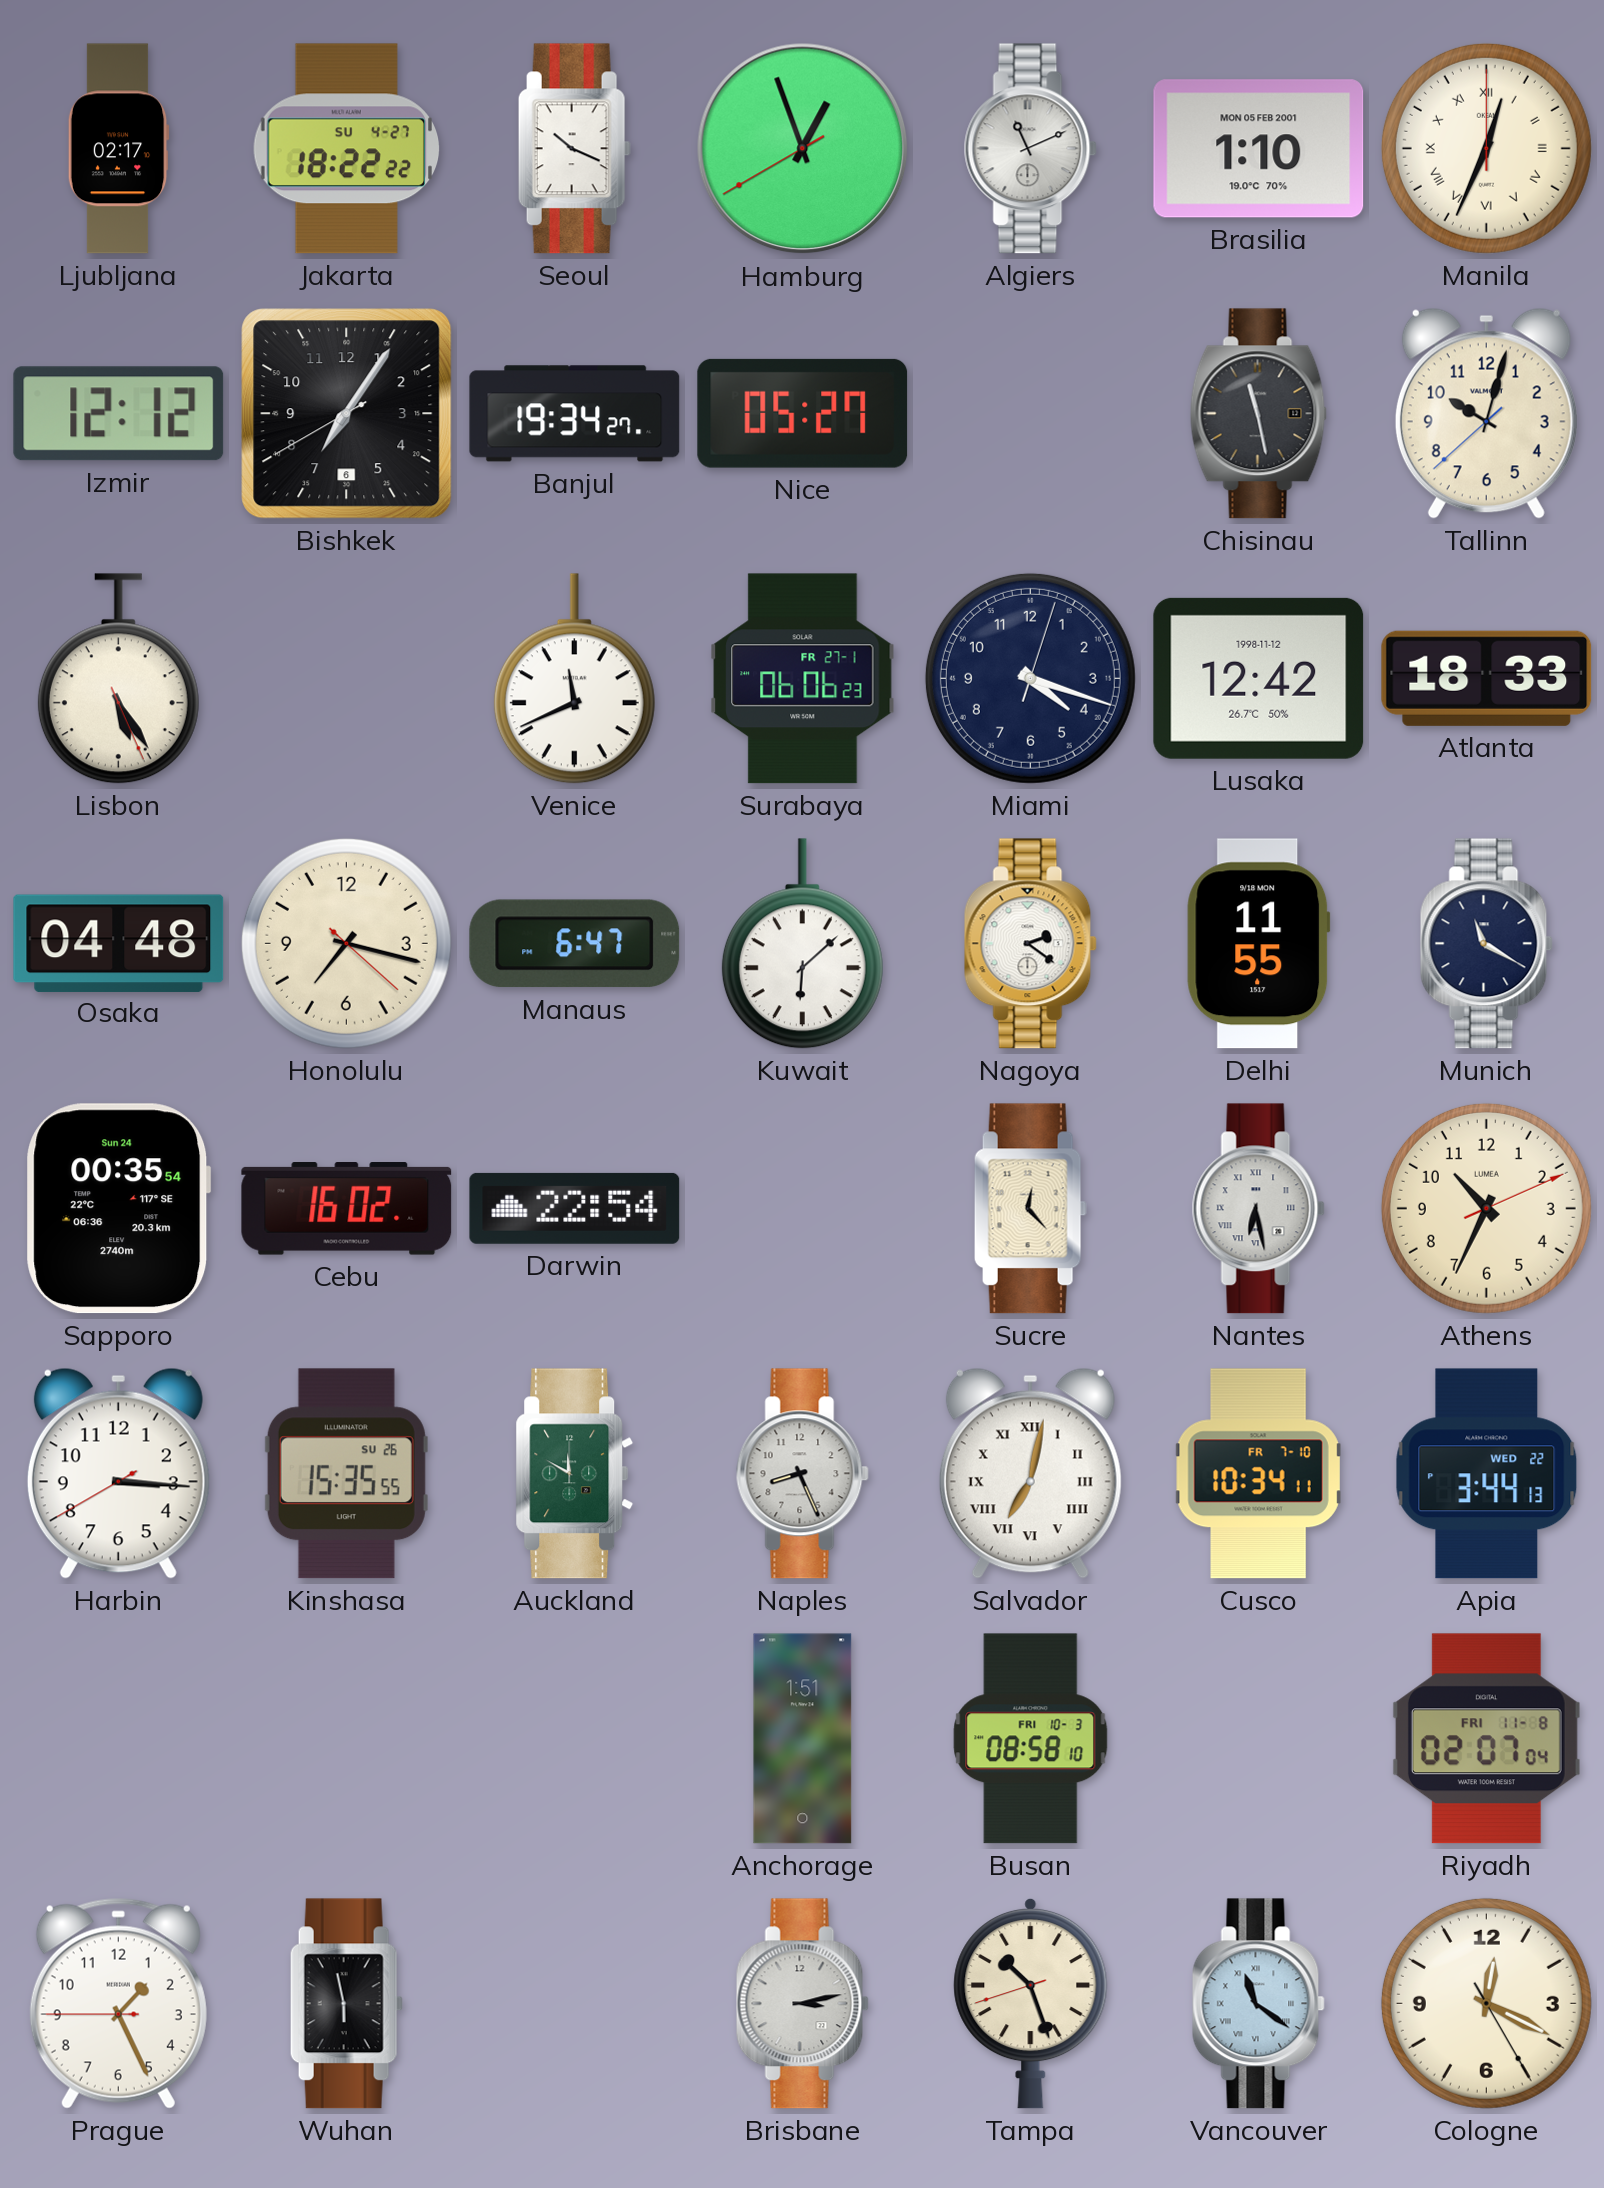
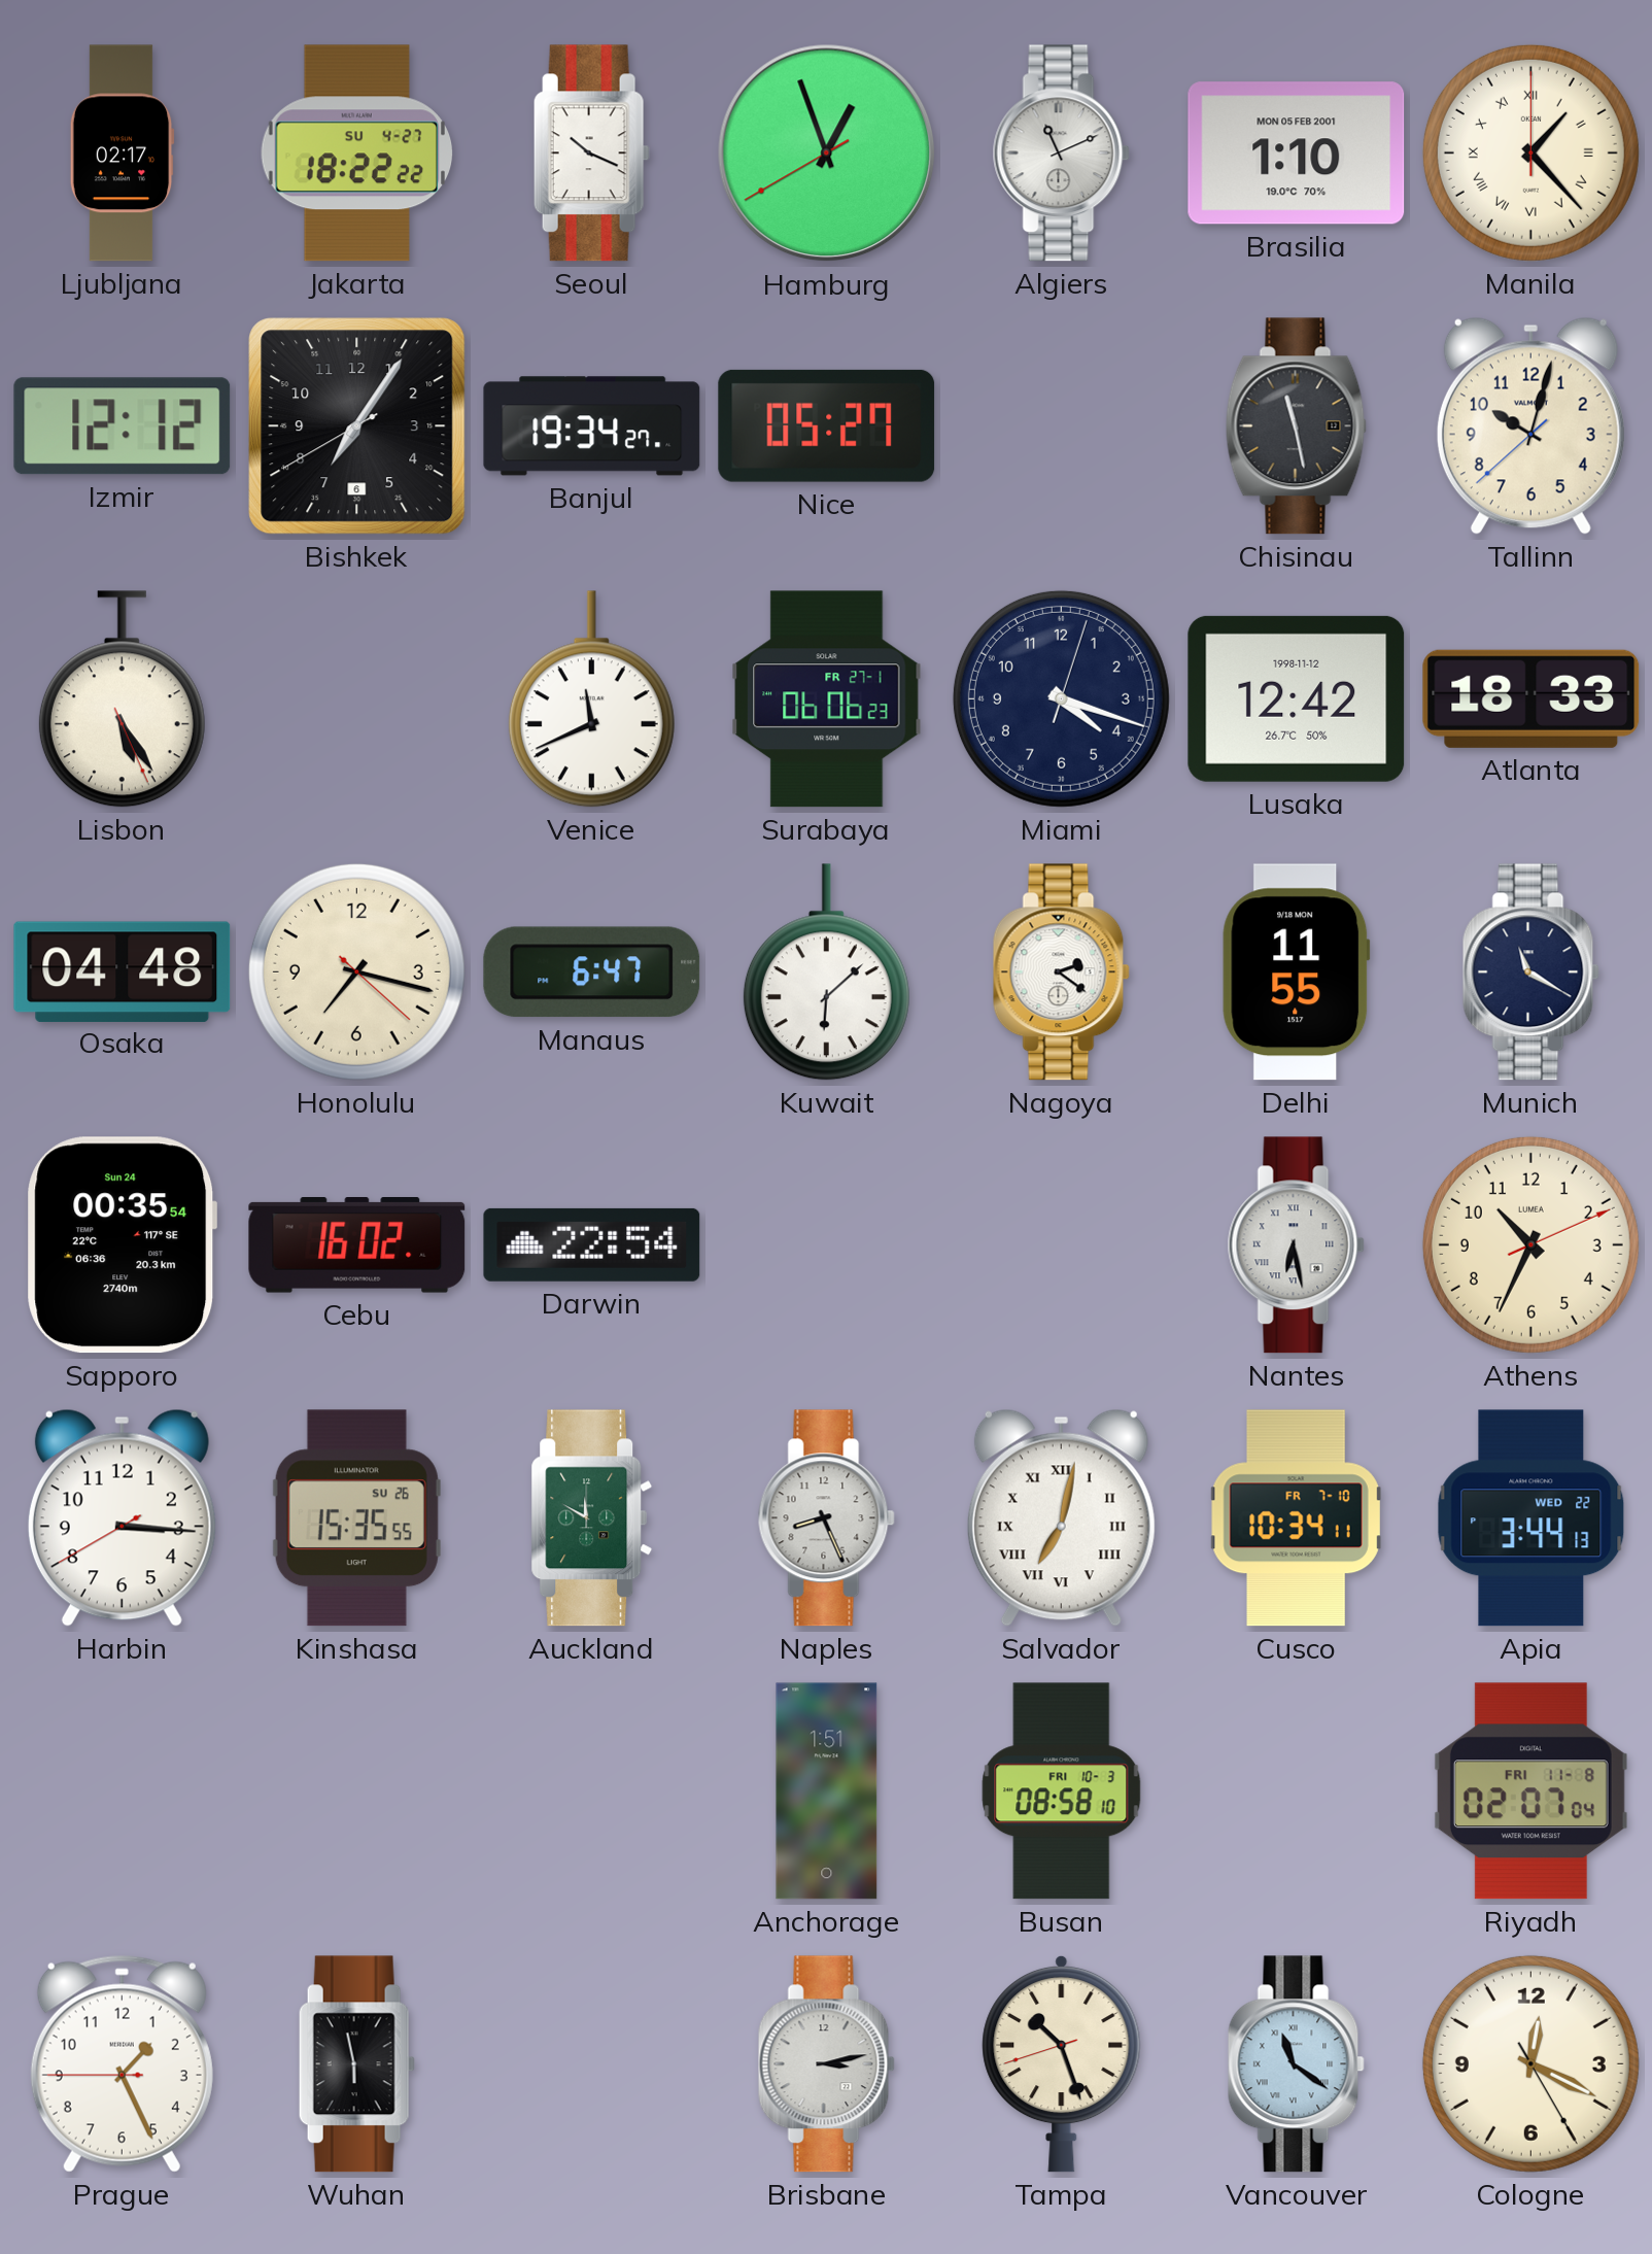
Manila: 12:34 -> 1:23
Sucre: 12:23 -> none
